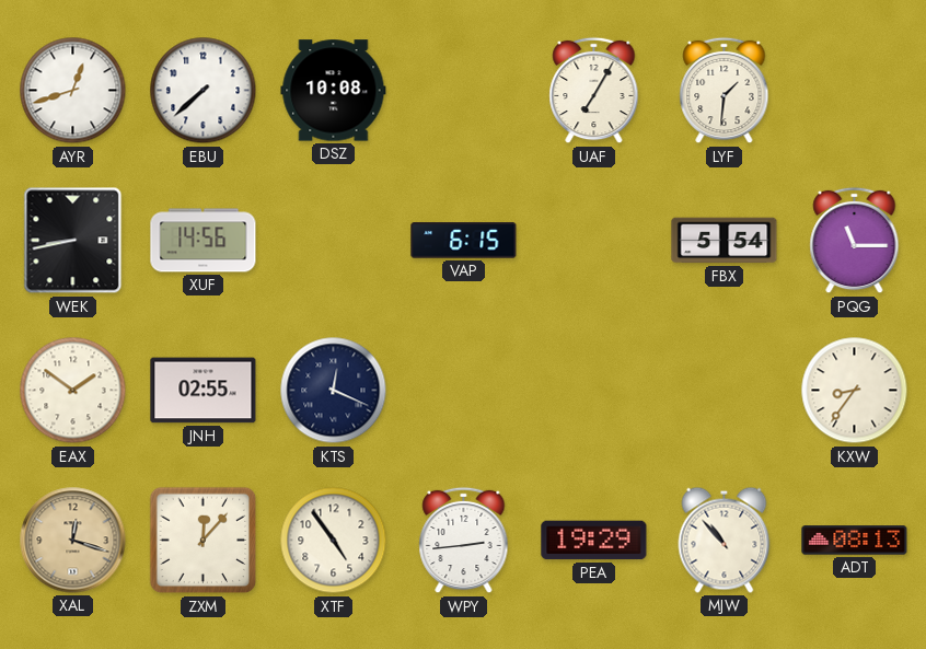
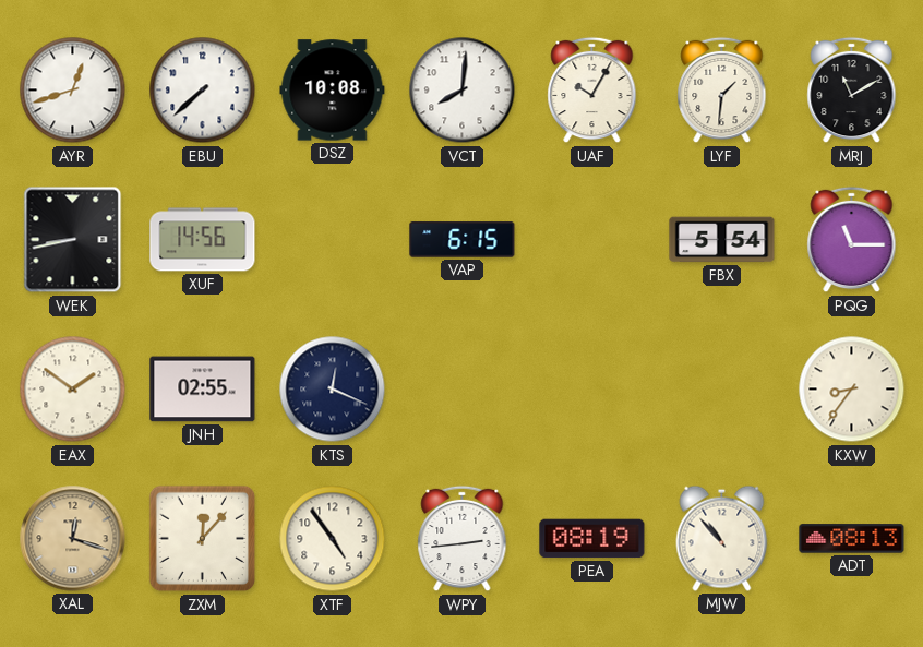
VCT: none -> 8:01
UAF: 7:05 -> 10:05
MRJ: none -> 11:10
PEA: 19:29 -> 08:19
